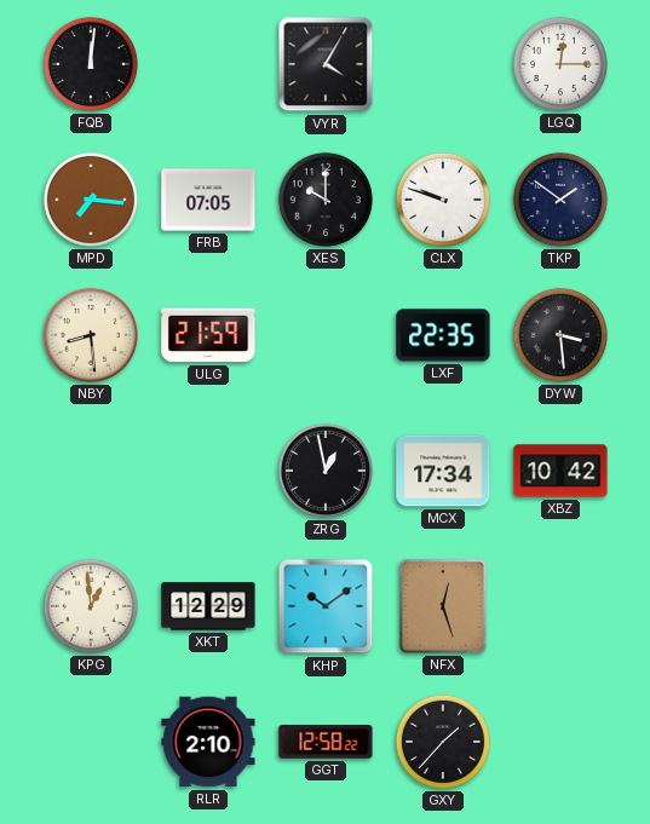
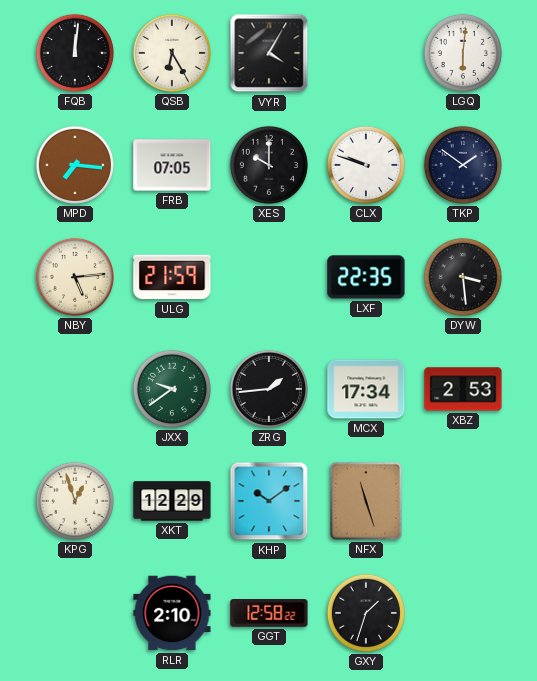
QSB: none -> 6:25
LGQ: 12:15 -> 6:01
NBY: 8:29 -> 5:14
JXX: none -> 9:39
ZRG: 12:58 -> 1:44
XBZ: 10:42 -> 2:53
KPG: 12:59 -> 12:57
NFX: 12:27 -> 11:27
GXY: 1:37 -> 1:33
